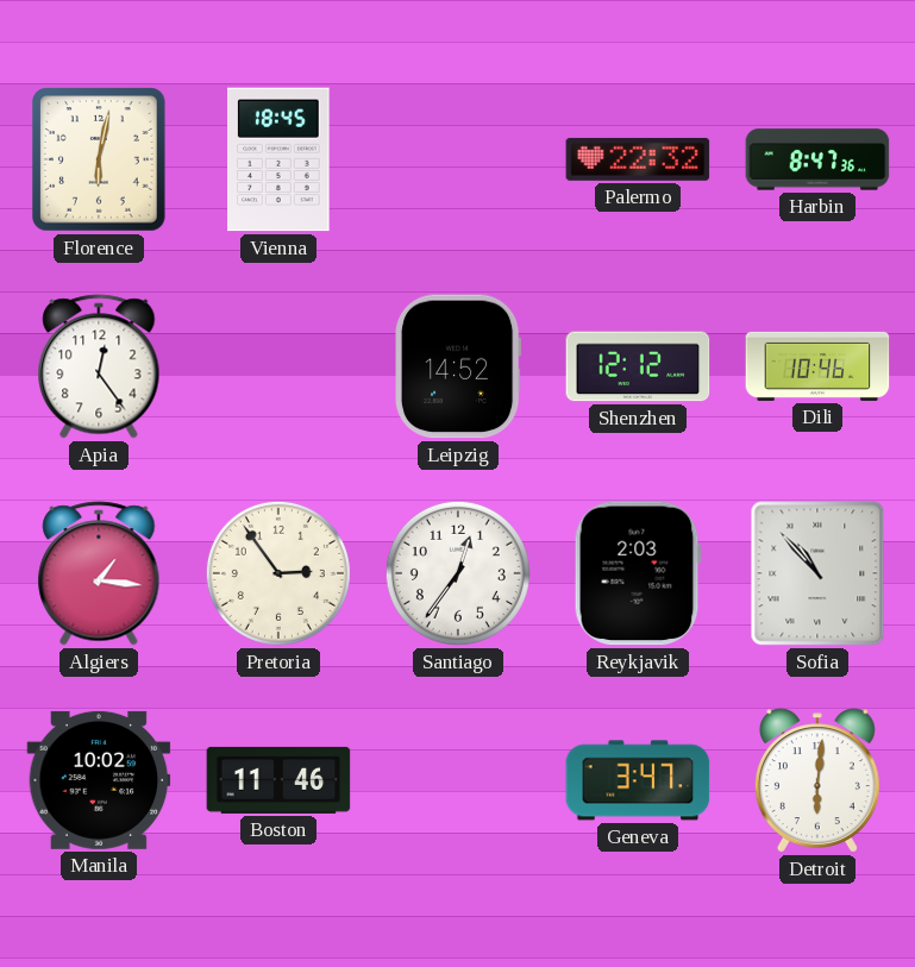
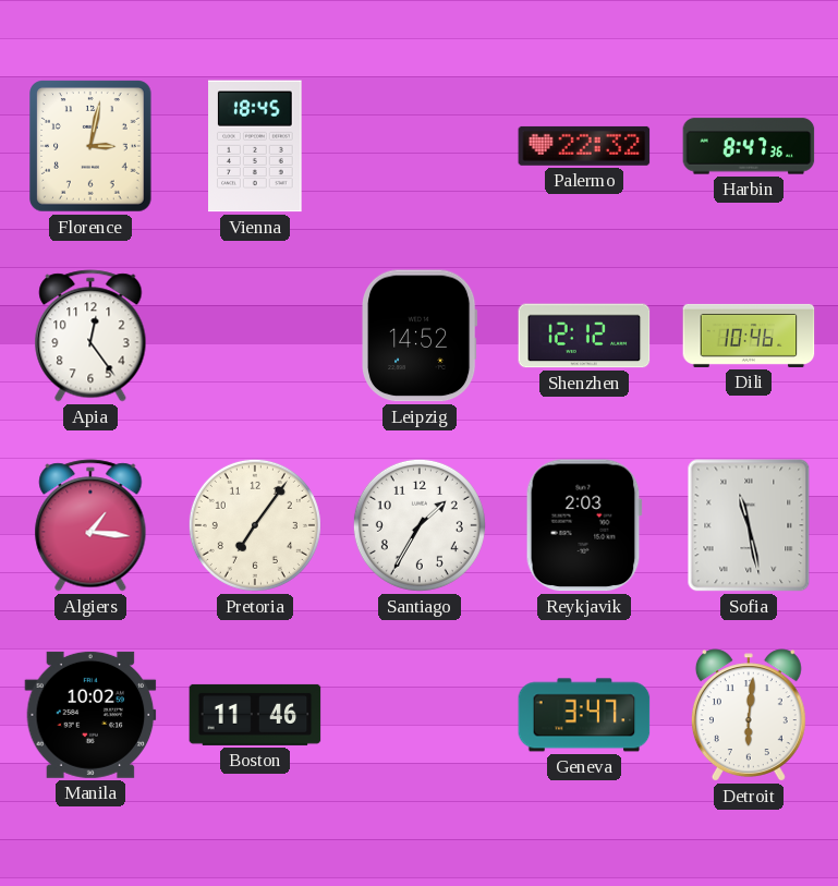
Florence: 6:02 -> 3:02
Pretoria: 2:54 -> 7:06
Santiago: 12:36 -> 1:35
Sofia: 10:53 -> 11:28
